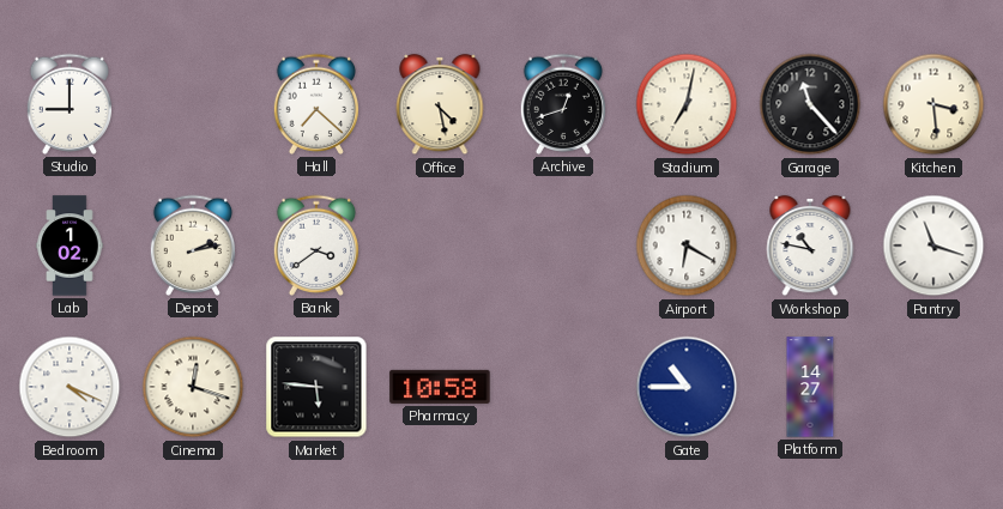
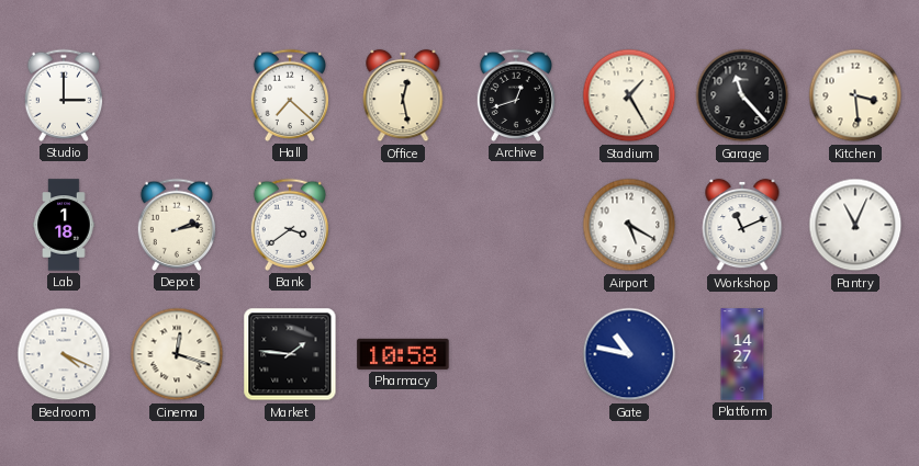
Studio: 9:00 -> 3:00
Office: 4:28 -> 12:28
Stadium: 7:02 -> 1:25
Lab: 1:02 -> 1:18
Airport: 6:20 -> 5:20
Workshop: 10:47 -> 11:11
Pantry: 11:18 -> 11:04
Market: 5:46 -> 1:46
Gate: 10:45 -> 10:47
